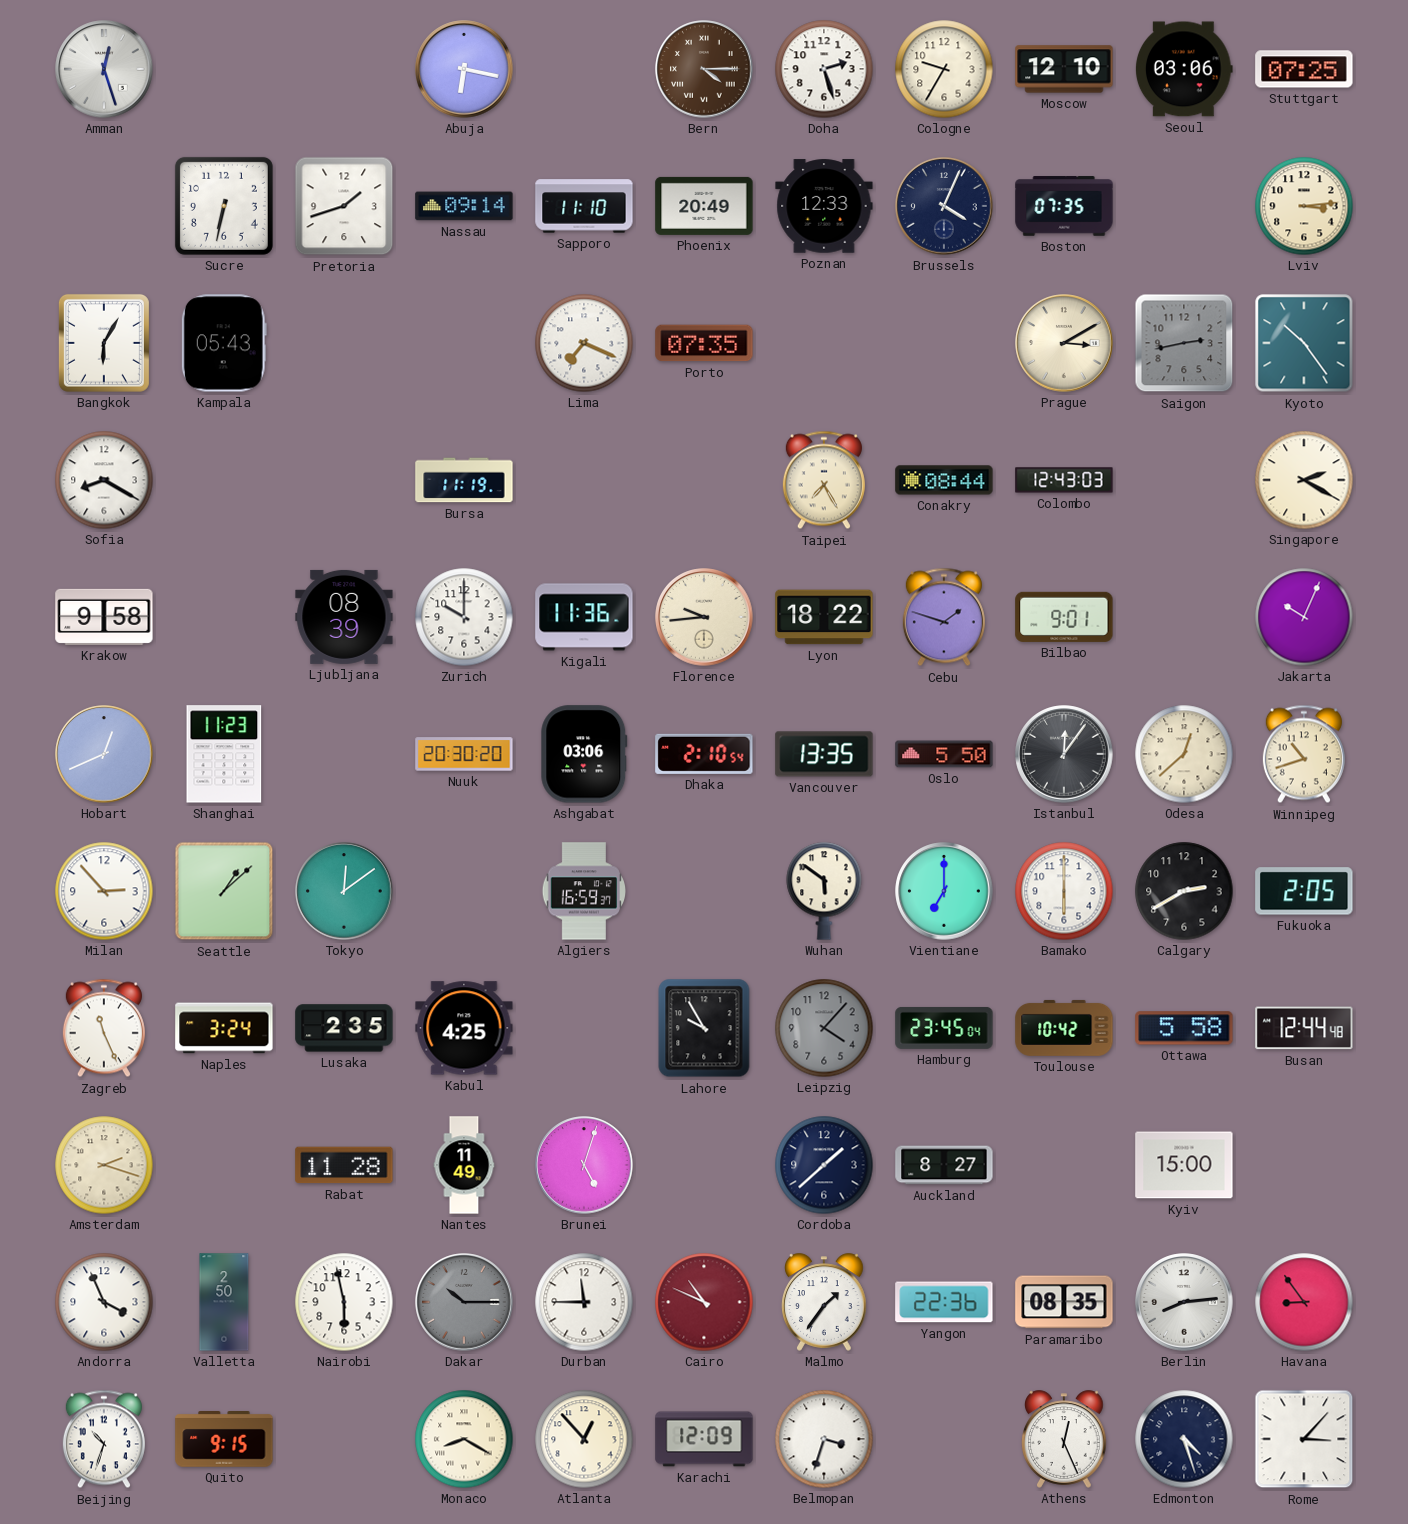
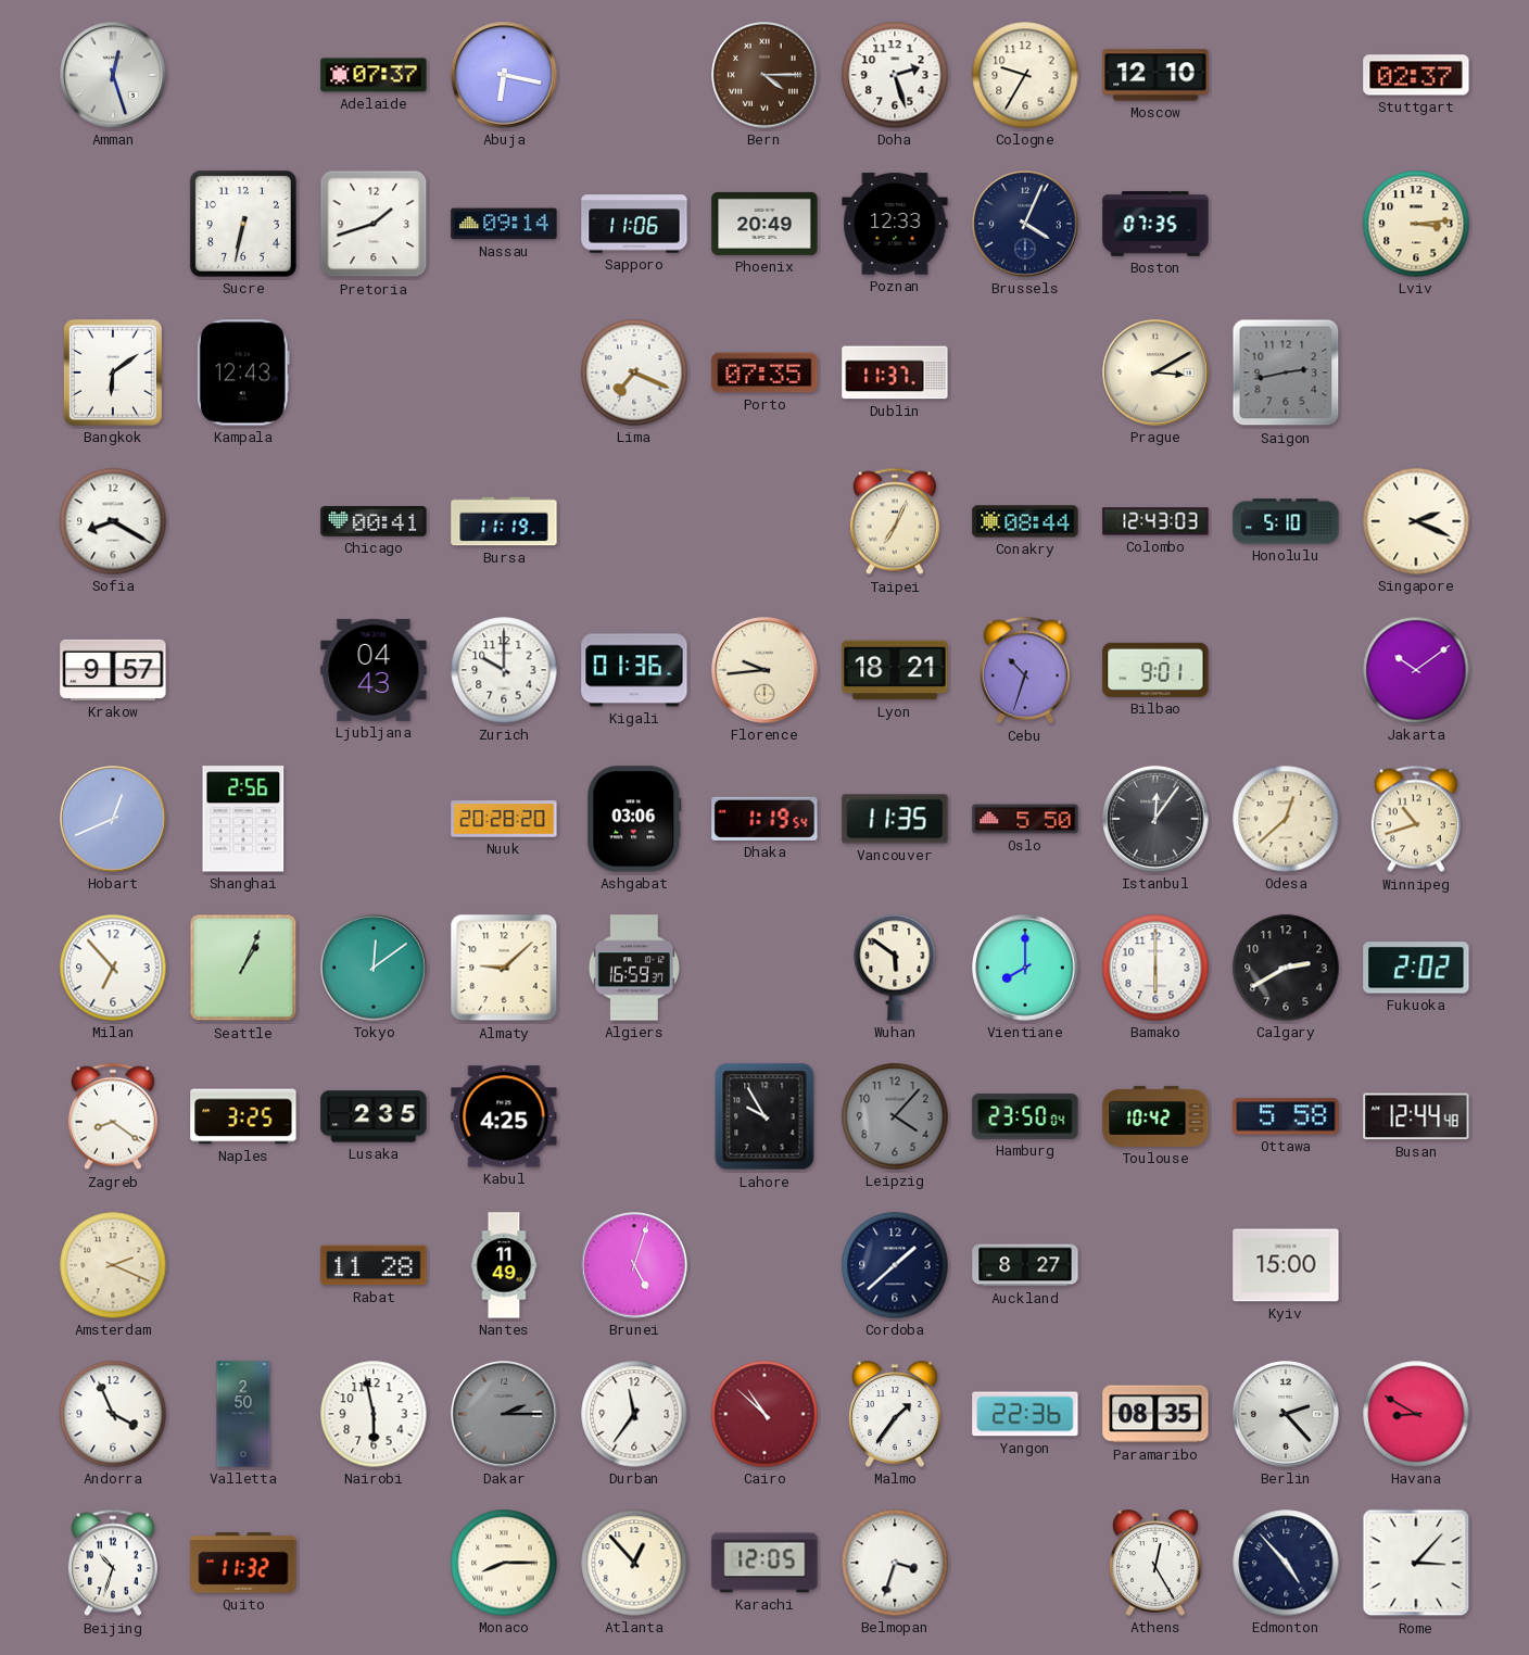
Adelaide: none -> 07:37
Seoul: 03:06 -> none
Stuttgart: 07:25 -> 02:37
Sapporo: 11:10 -> 11:06
Bangkok: 6:05 -> 6:09
Kampala: 05:43 -> 12:43
Dublin: none -> 11:37
Kyoto: 10:24 -> none
Chicago: none -> 00:41
Taipei: 7:25 -> 7:04
Honolulu: none -> 5:10
Singapore: 2:20 -> 2:19
Krakow: 9:58 -> 9:57
Ljubljana: 08:39 -> 04:43
Kigali: 11:36 -> 01:36
Lyon: 18:22 -> 18:21
Cebu: 1:48 -> 10:33
Jakarta: 10:04 -> 10:09
Shanghai: 11:23 -> 2:56
Nuuk: 20:30 -> 20:28
Dhaka: 2:10 -> 1:19
Vancouver: 13:35 -> 11:35
Milan: 2:53 -> 6:53
Seattle: 1:08 -> 1:04
Almaty: none -> 9:08
Vientiane: 7:00 -> 8:00
Fukuoka: 2:05 -> 2:02
Zagreb: 11:26 -> 8:21
Naples: 3:24 -> 3:25
Hamburg: 23:45 -> 23:50
Amsterdam: 2:18 -> 2:19
Dakar: 10:15 -> 2:15
Durban: 11:45 -> 11:36
Cairo: 10:49 -> 10:52
Berlin: 8:14 -> 2:23
Havana: 8:54 -> 8:50
Quito: 9:15 -> 11:32
Monaco: 8:20 -> 8:15
Karachi: 12:09 -> 12:05
Athens: 12:26 -> 12:25
Edmonton: 4:27 -> 4:53
